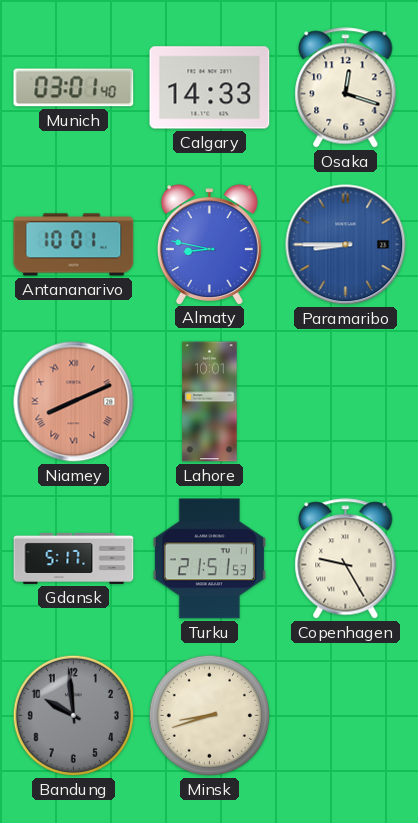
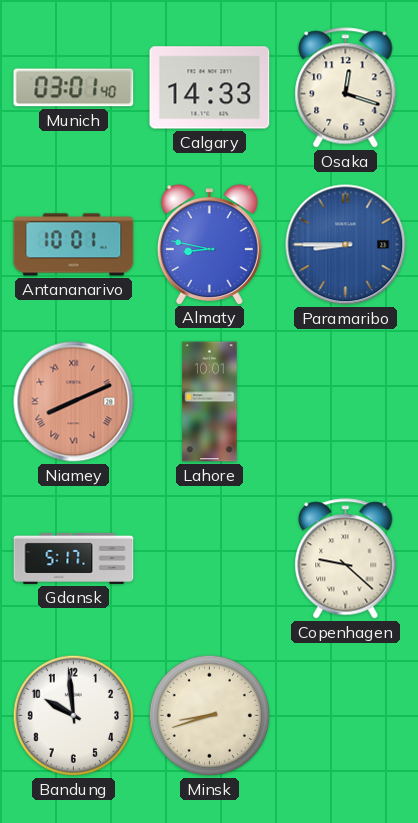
Turku: 21:51 -> none
Copenhagen: 9:25 -> 9:22
Bandung dial: grey -> white
